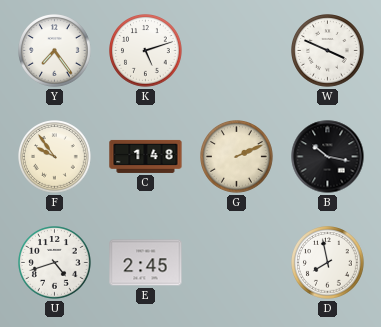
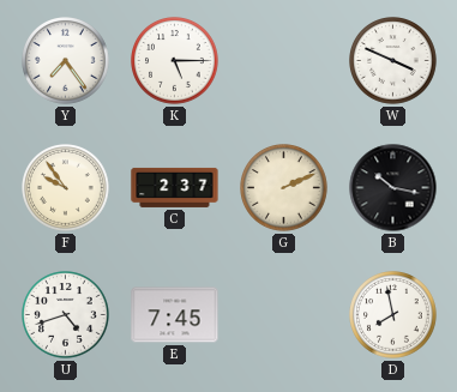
K: 5:12 -> 5:15
C: 1:48 -> 2:37
E: 2:45 -> 7:45
